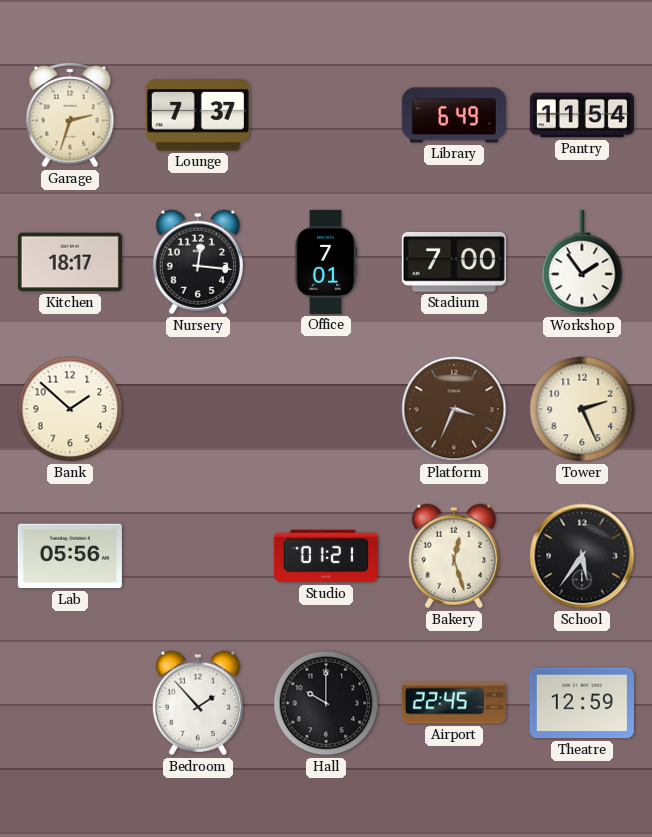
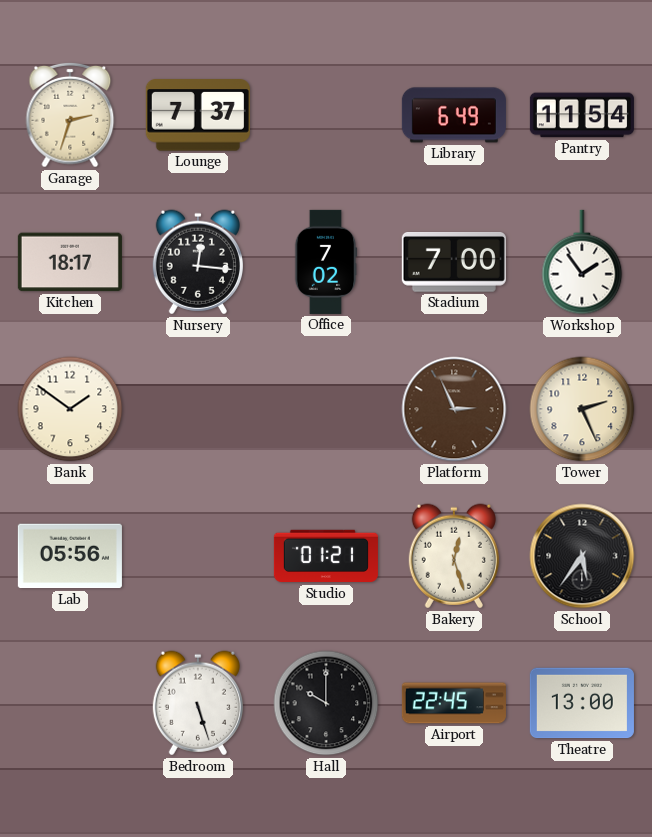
Office: 7:01 -> 7:02
Bank: 1:52 -> 1:51
Platform: 3:34 -> 2:56
Bedroom: 1:53 -> 5:27
Theatre: 12:59 -> 13:00
